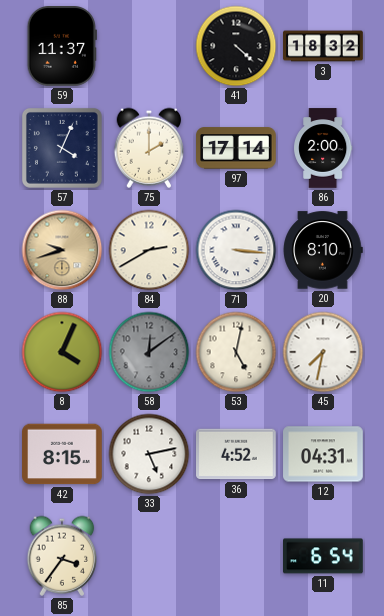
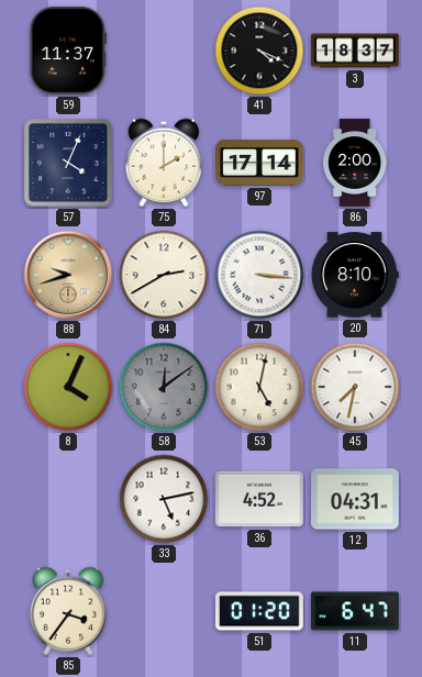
41: 4:22 -> 4:19
3: 18:32 -> 18:37
42: 8:15 -> none
51: none -> 01:20
11: 6:54 -> 6:47
